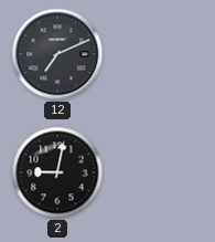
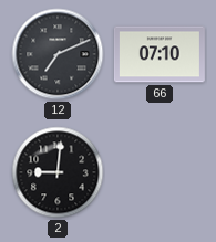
66: none -> 07:10
2: 9:02 -> 9:01
